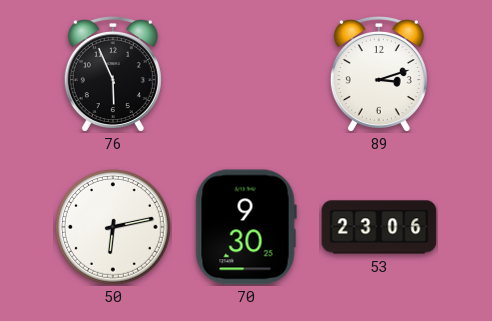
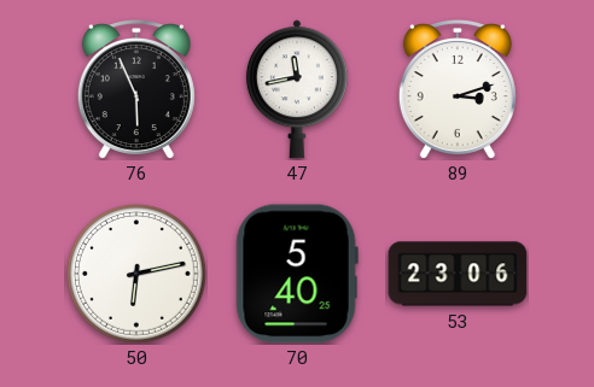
47: none -> 11:43
70: 9:30 -> 5:40
